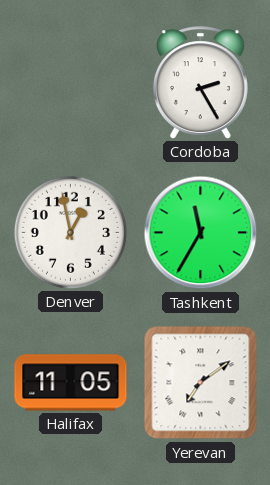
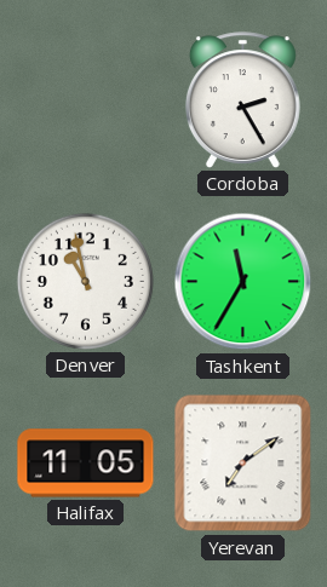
Denver: 12:58 -> 10:58
